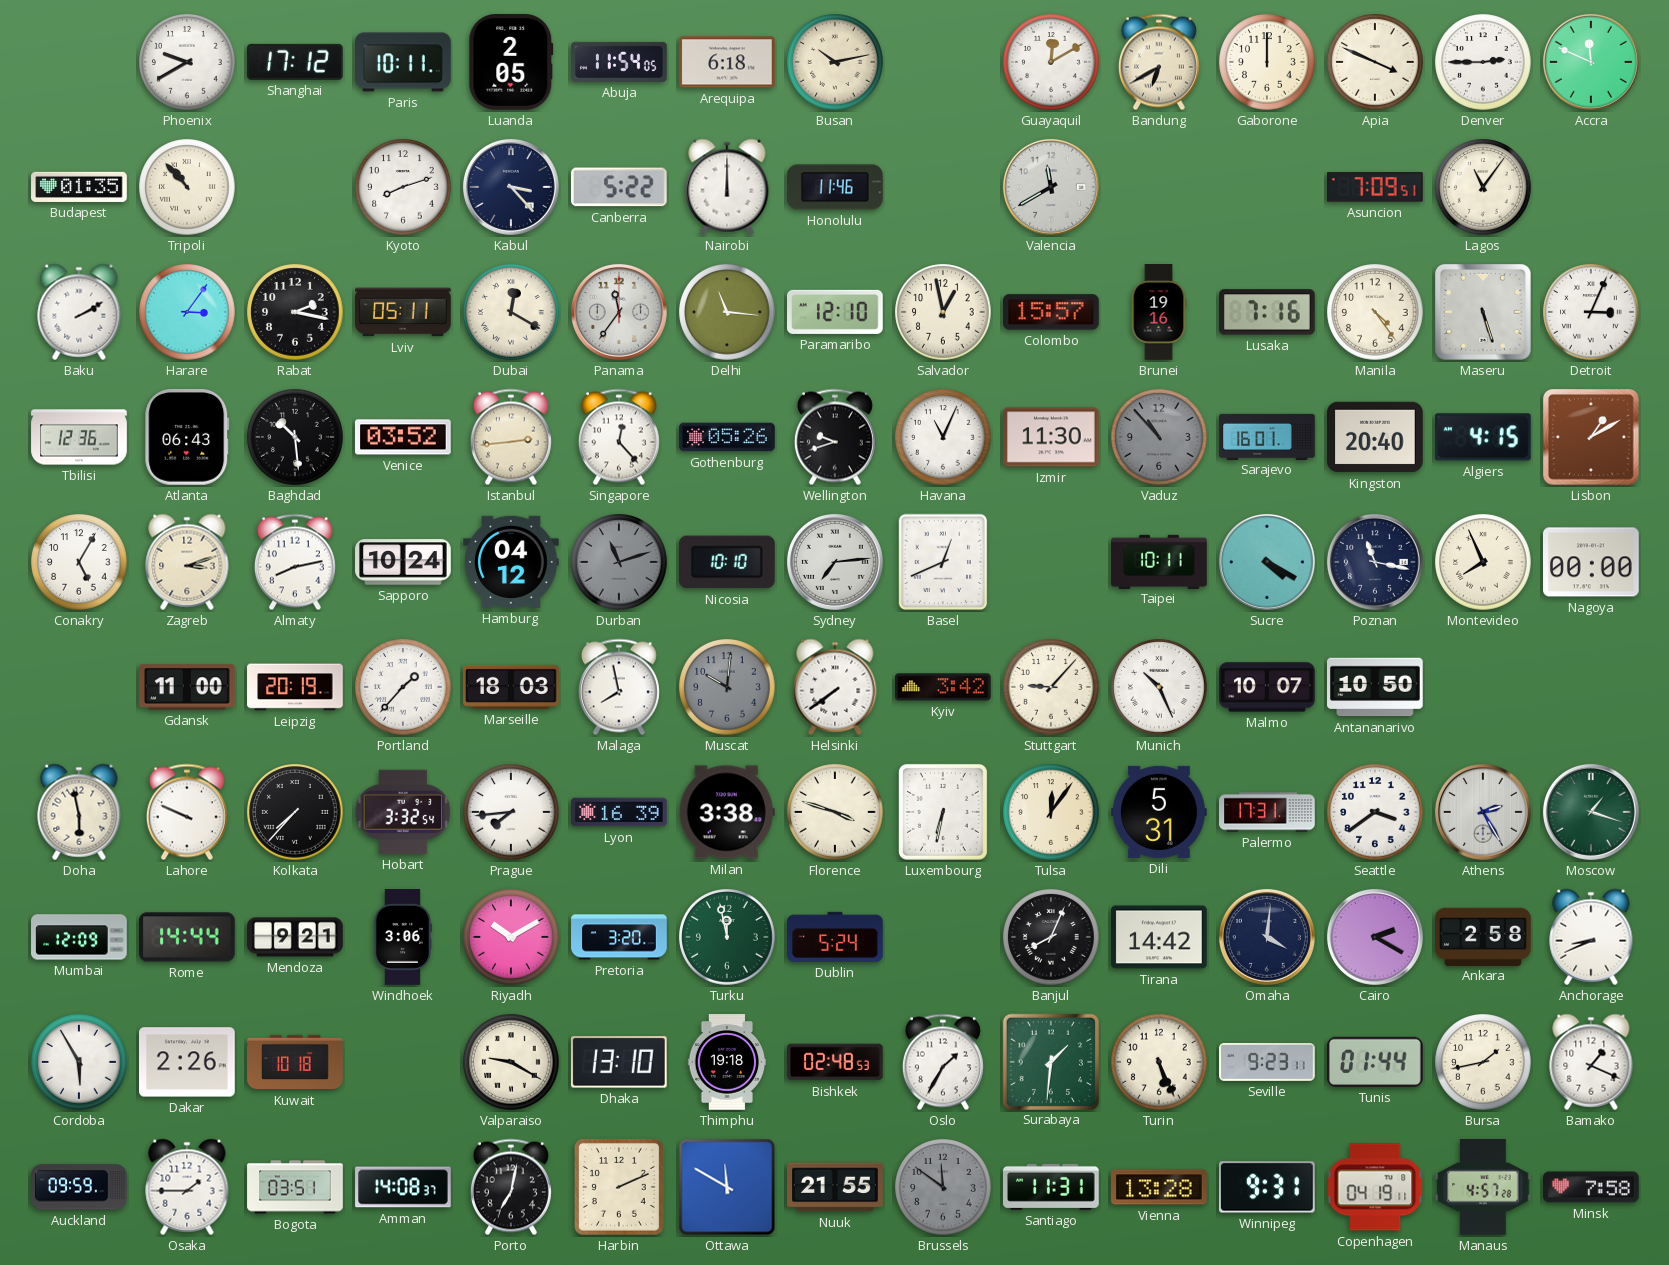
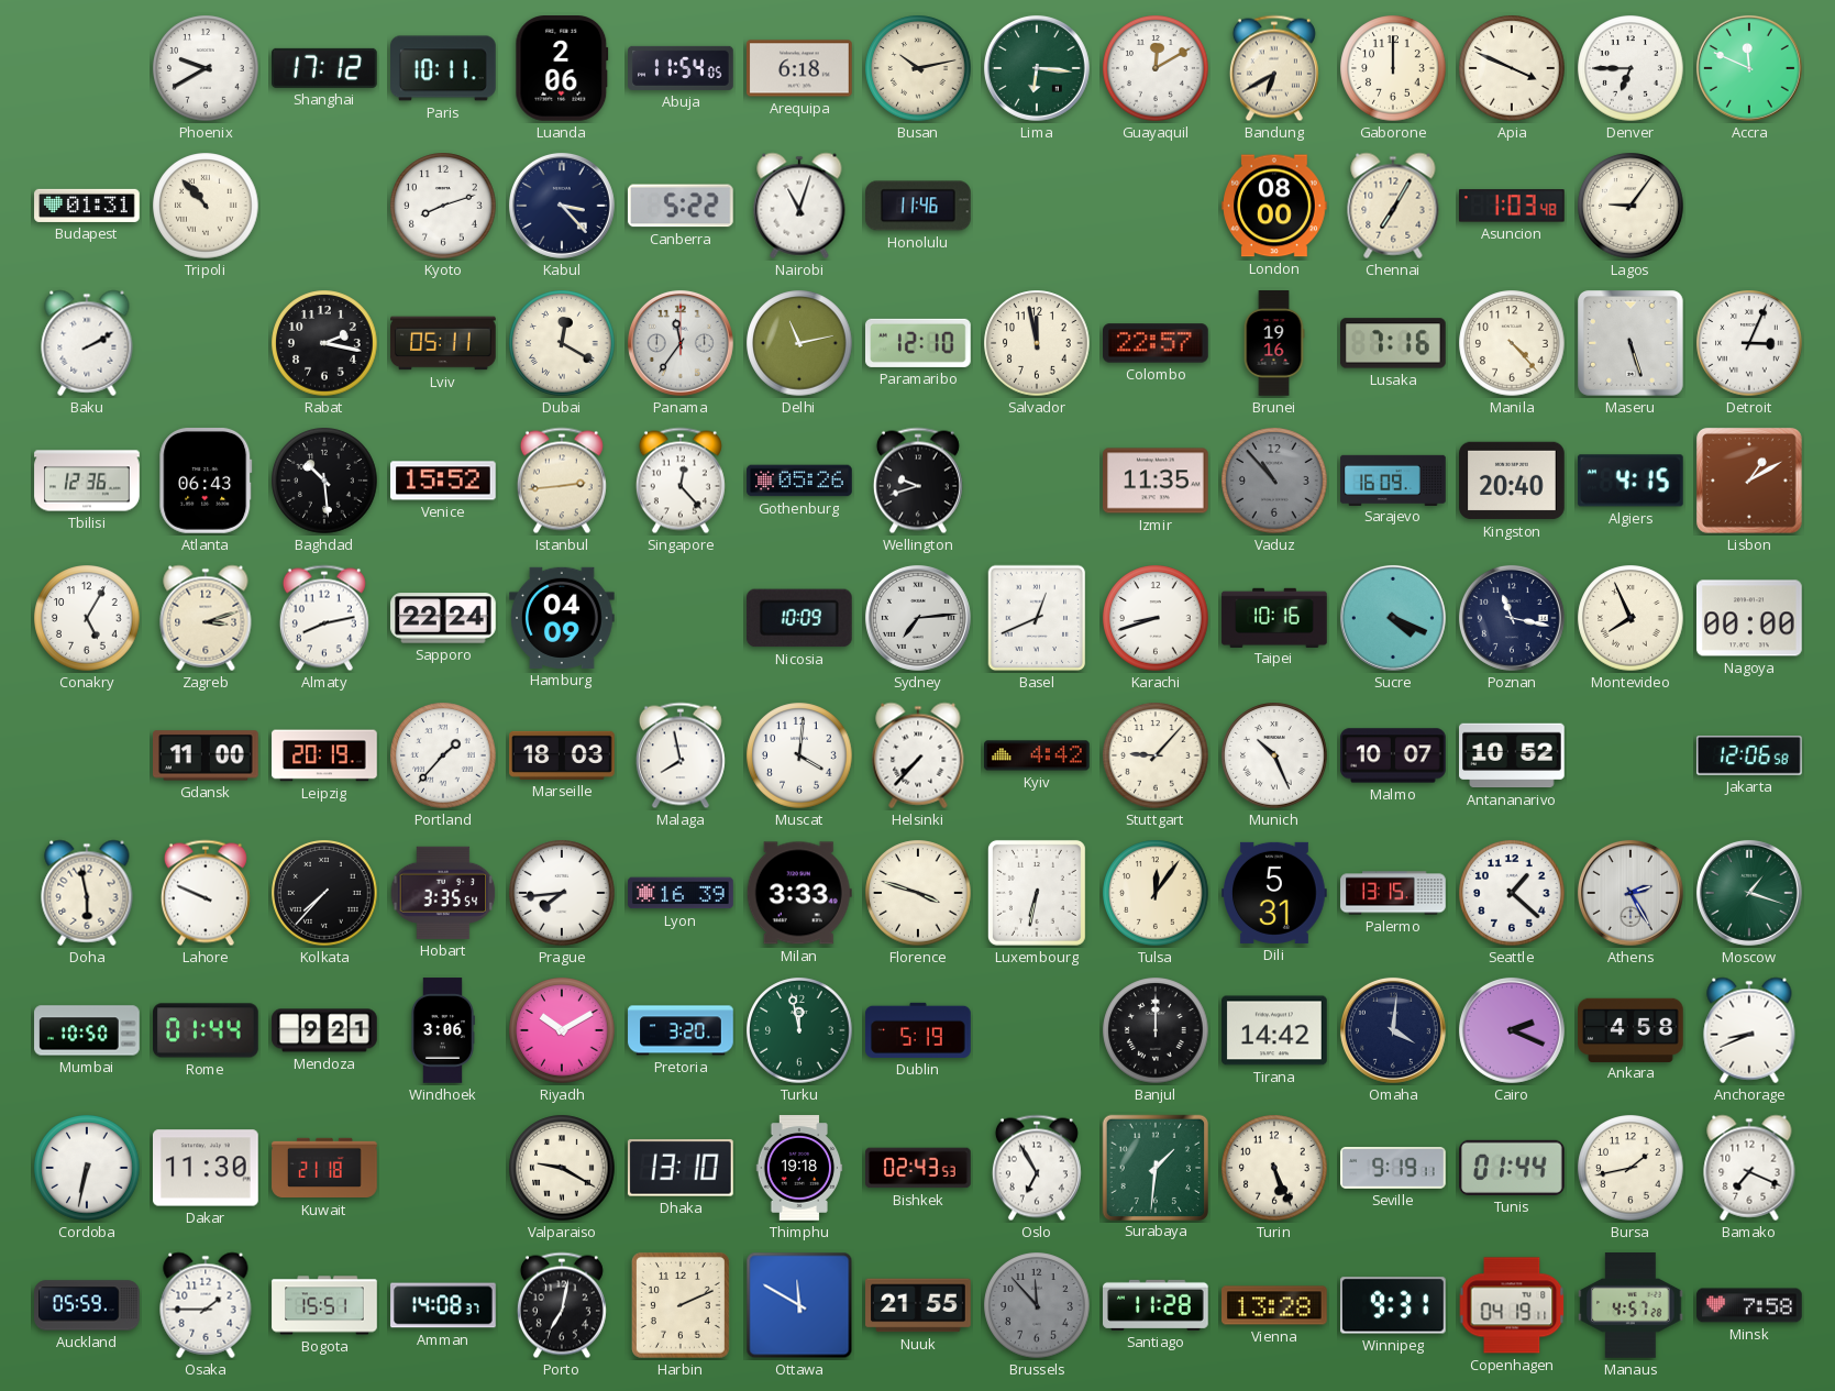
Luanda: 2:05 -> 2:06
Lima: none -> 6:16
Denver: 2:45 -> 6:45
Budapest: 01:35 -> 01:31
Nairobi: 12:00 -> 11:03
Valencia: 11:40 -> none
London: none -> 08:00
Chennai: none -> 7:05
Asuncion: 7:09 -> 1:03
Lagos: 11:06 -> 9:06
Harare: 3:06 -> none
Delhi: 11:16 -> 11:13
Salvador: 12:58 -> 11:58
Colombo: 15:57 -> 22:57
Manila: 4:24 -> 4:23
Venice: 03:52 -> 15:52
Havana: 11:04 -> none
Izmir: 11:30 -> 11:35
Sarajevo: 16:01 -> 16:09
Sapporo: 10:24 -> 22:24
Hamburg: 04:12 -> 04:09
Durban: 11:12 -> none
Nicosia: 10:10 -> 10:09
Karachi: none -> 8:42
Taipei: 10:11 -> 10:16
Sucre: 4:20 -> 4:19
Muscat: 10:01 -> 4:01
Muscat dial: grey -> white
Helsinki: 7:39 -> 7:37
Kyiv: 3:42 -> 4:42
Antananarivo: 10:50 -> 10:52
Jakarta: none -> 12:06
Hobart: 3:32 -> 3:35
Milan: 3:38 -> 3:33
Palermo: 17:31 -> 13:15
Seattle: 3:39 -> 1:22
Mumbai: 12:09 -> 10:50
Rome: 14:44 -> 01:44
Dublin: 5:24 -> 5:19
Banjul: 8:04 -> 12:00
Cairo: 2:20 -> 2:19
Ankara: 2:58 -> 4:58
Cordoba: 5:55 -> 6:32
Dakar: 2:26 -> 11:30
Kuwait: 10:18 -> 21:18
Bishkek: 02:48 -> 02:43
Oslo: 1:35 -> 6:55
Seville: 9:23 -> 9:19
Bamako: 1:19 -> 7:19
Auckland: 09:59 -> 05:59
Bogota: 03:51 -> 15:51
Brussels: 11:51 -> 11:53
Santiago: 11:31 -> 11:28
